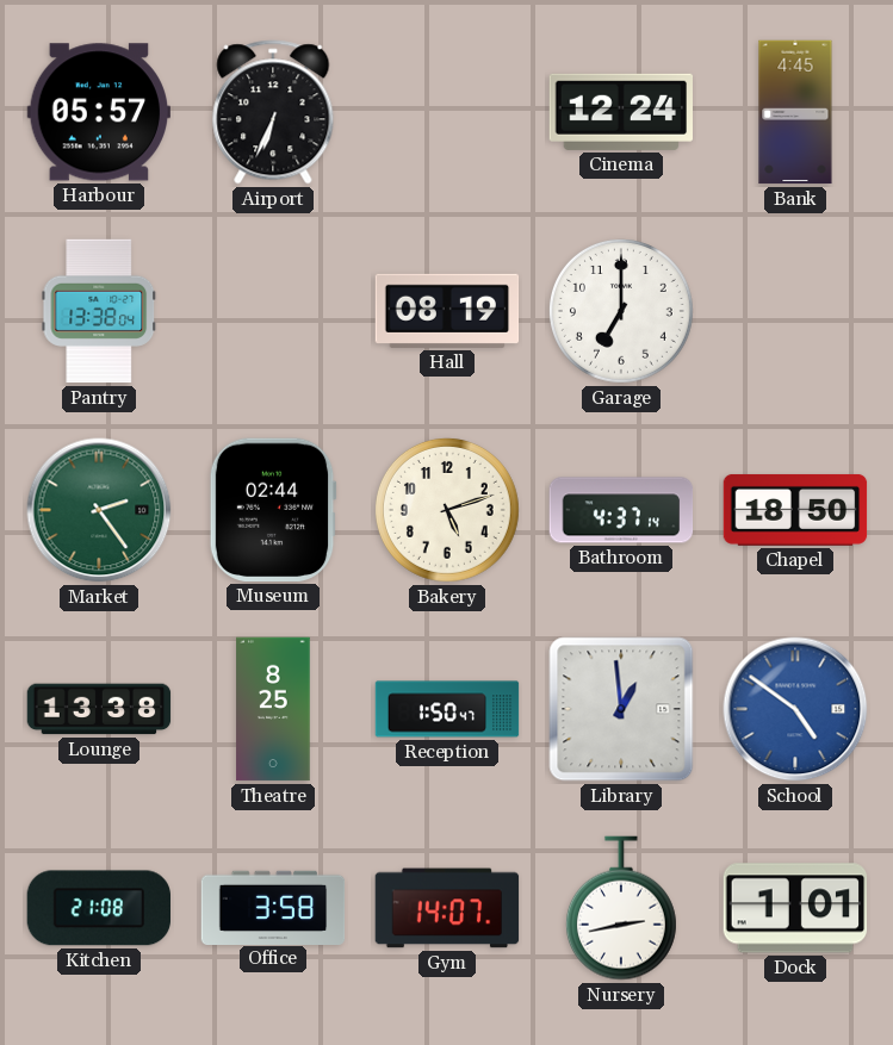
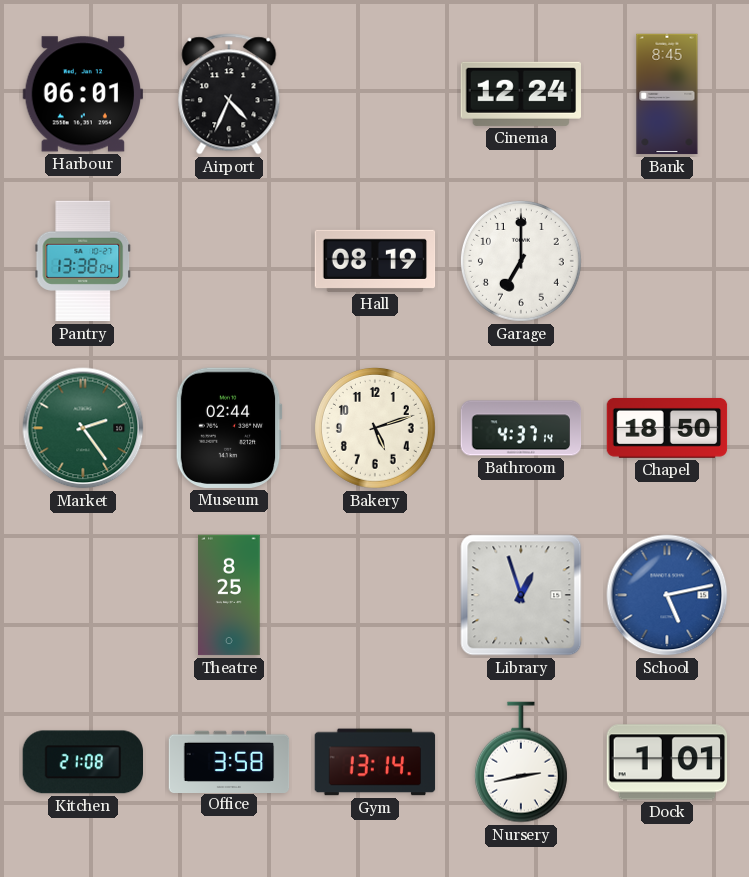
Harbour: 05:57 -> 06:01
Airport: 6:34 -> 4:34
Bank: 4:45 -> 8:45
Lounge: 13:38 -> none
Reception: 1:50 -> none
Library: 12:59 -> 12:57
School: 4:51 -> 5:13
Gym: 14:07 -> 13:14
